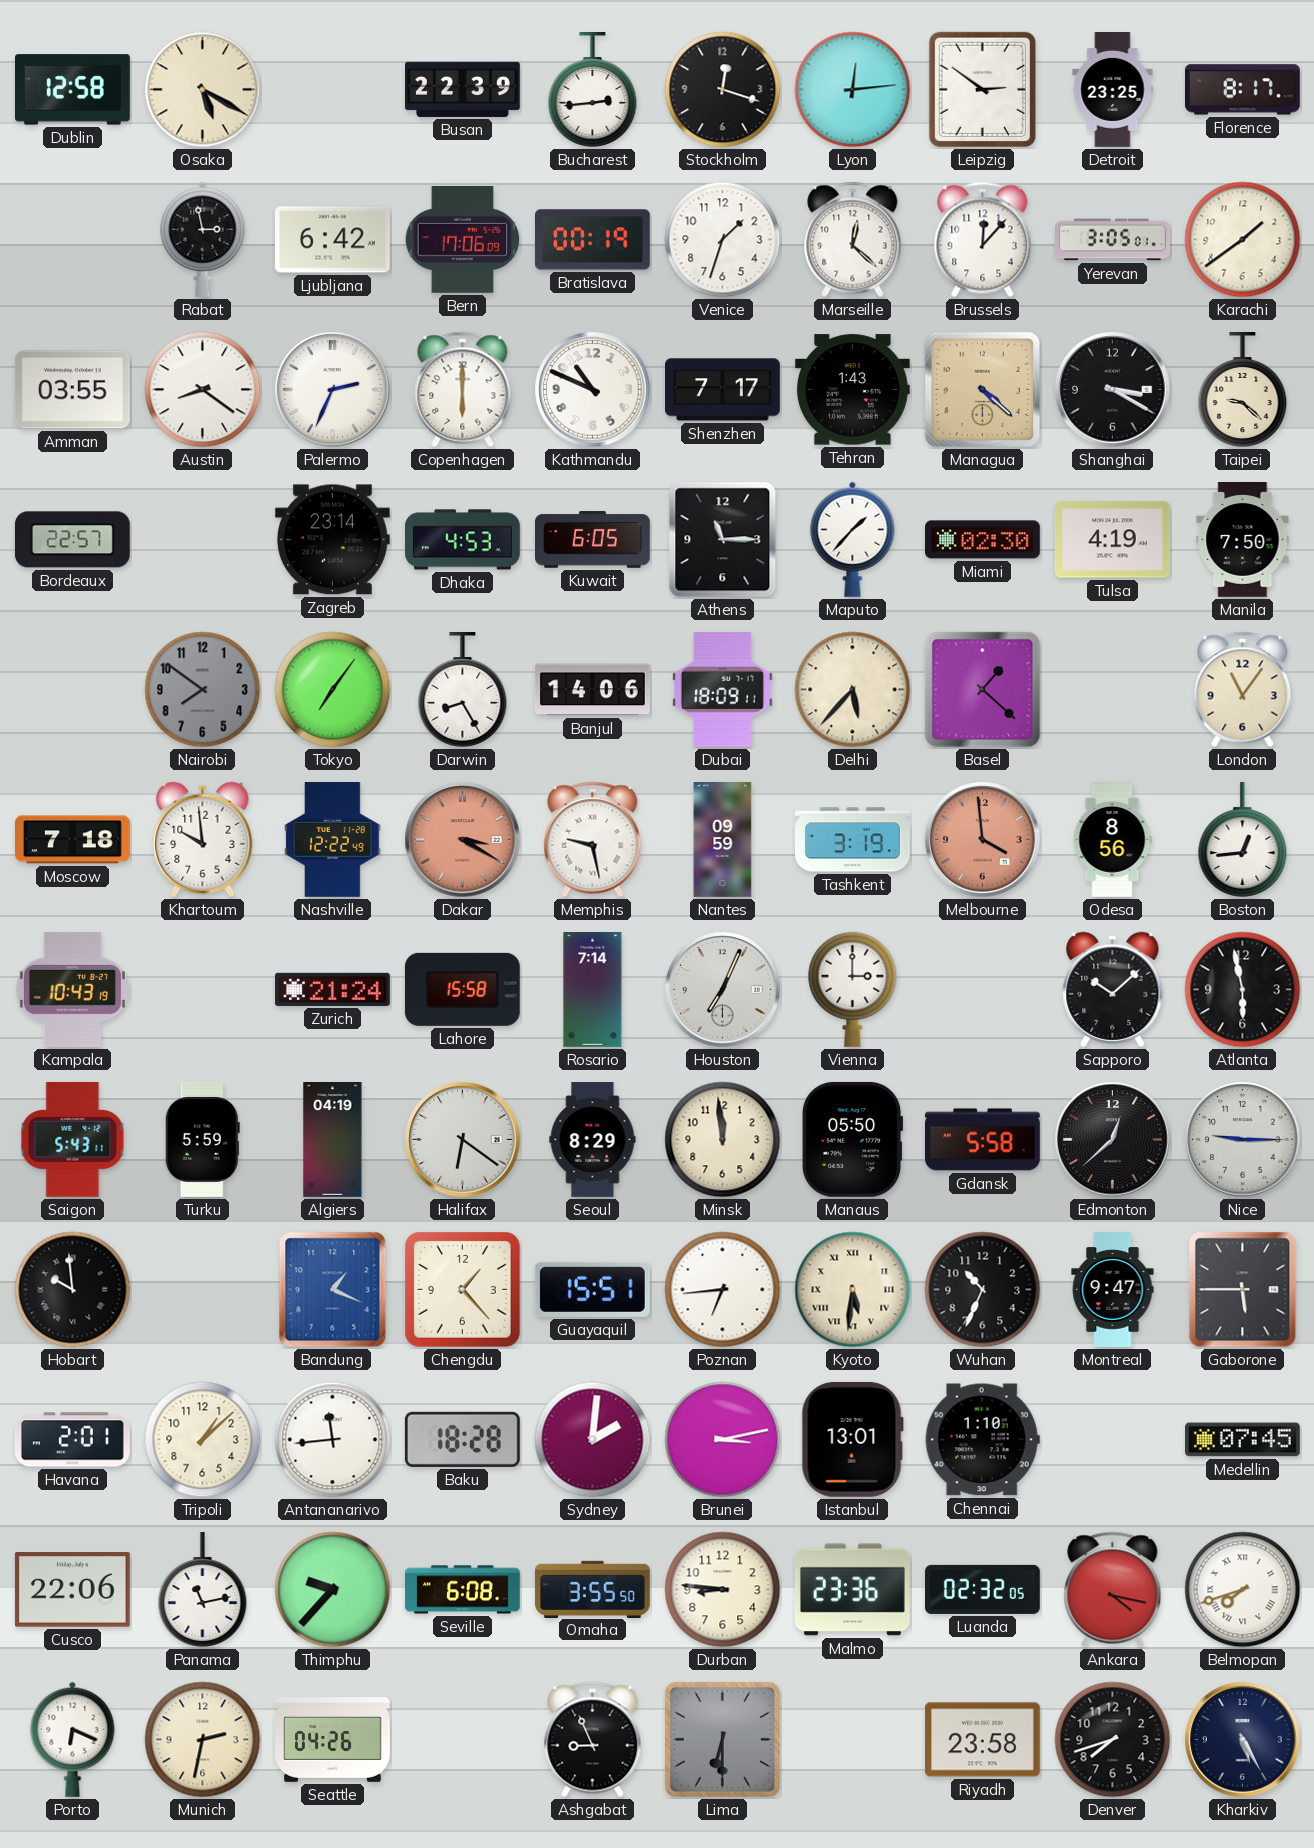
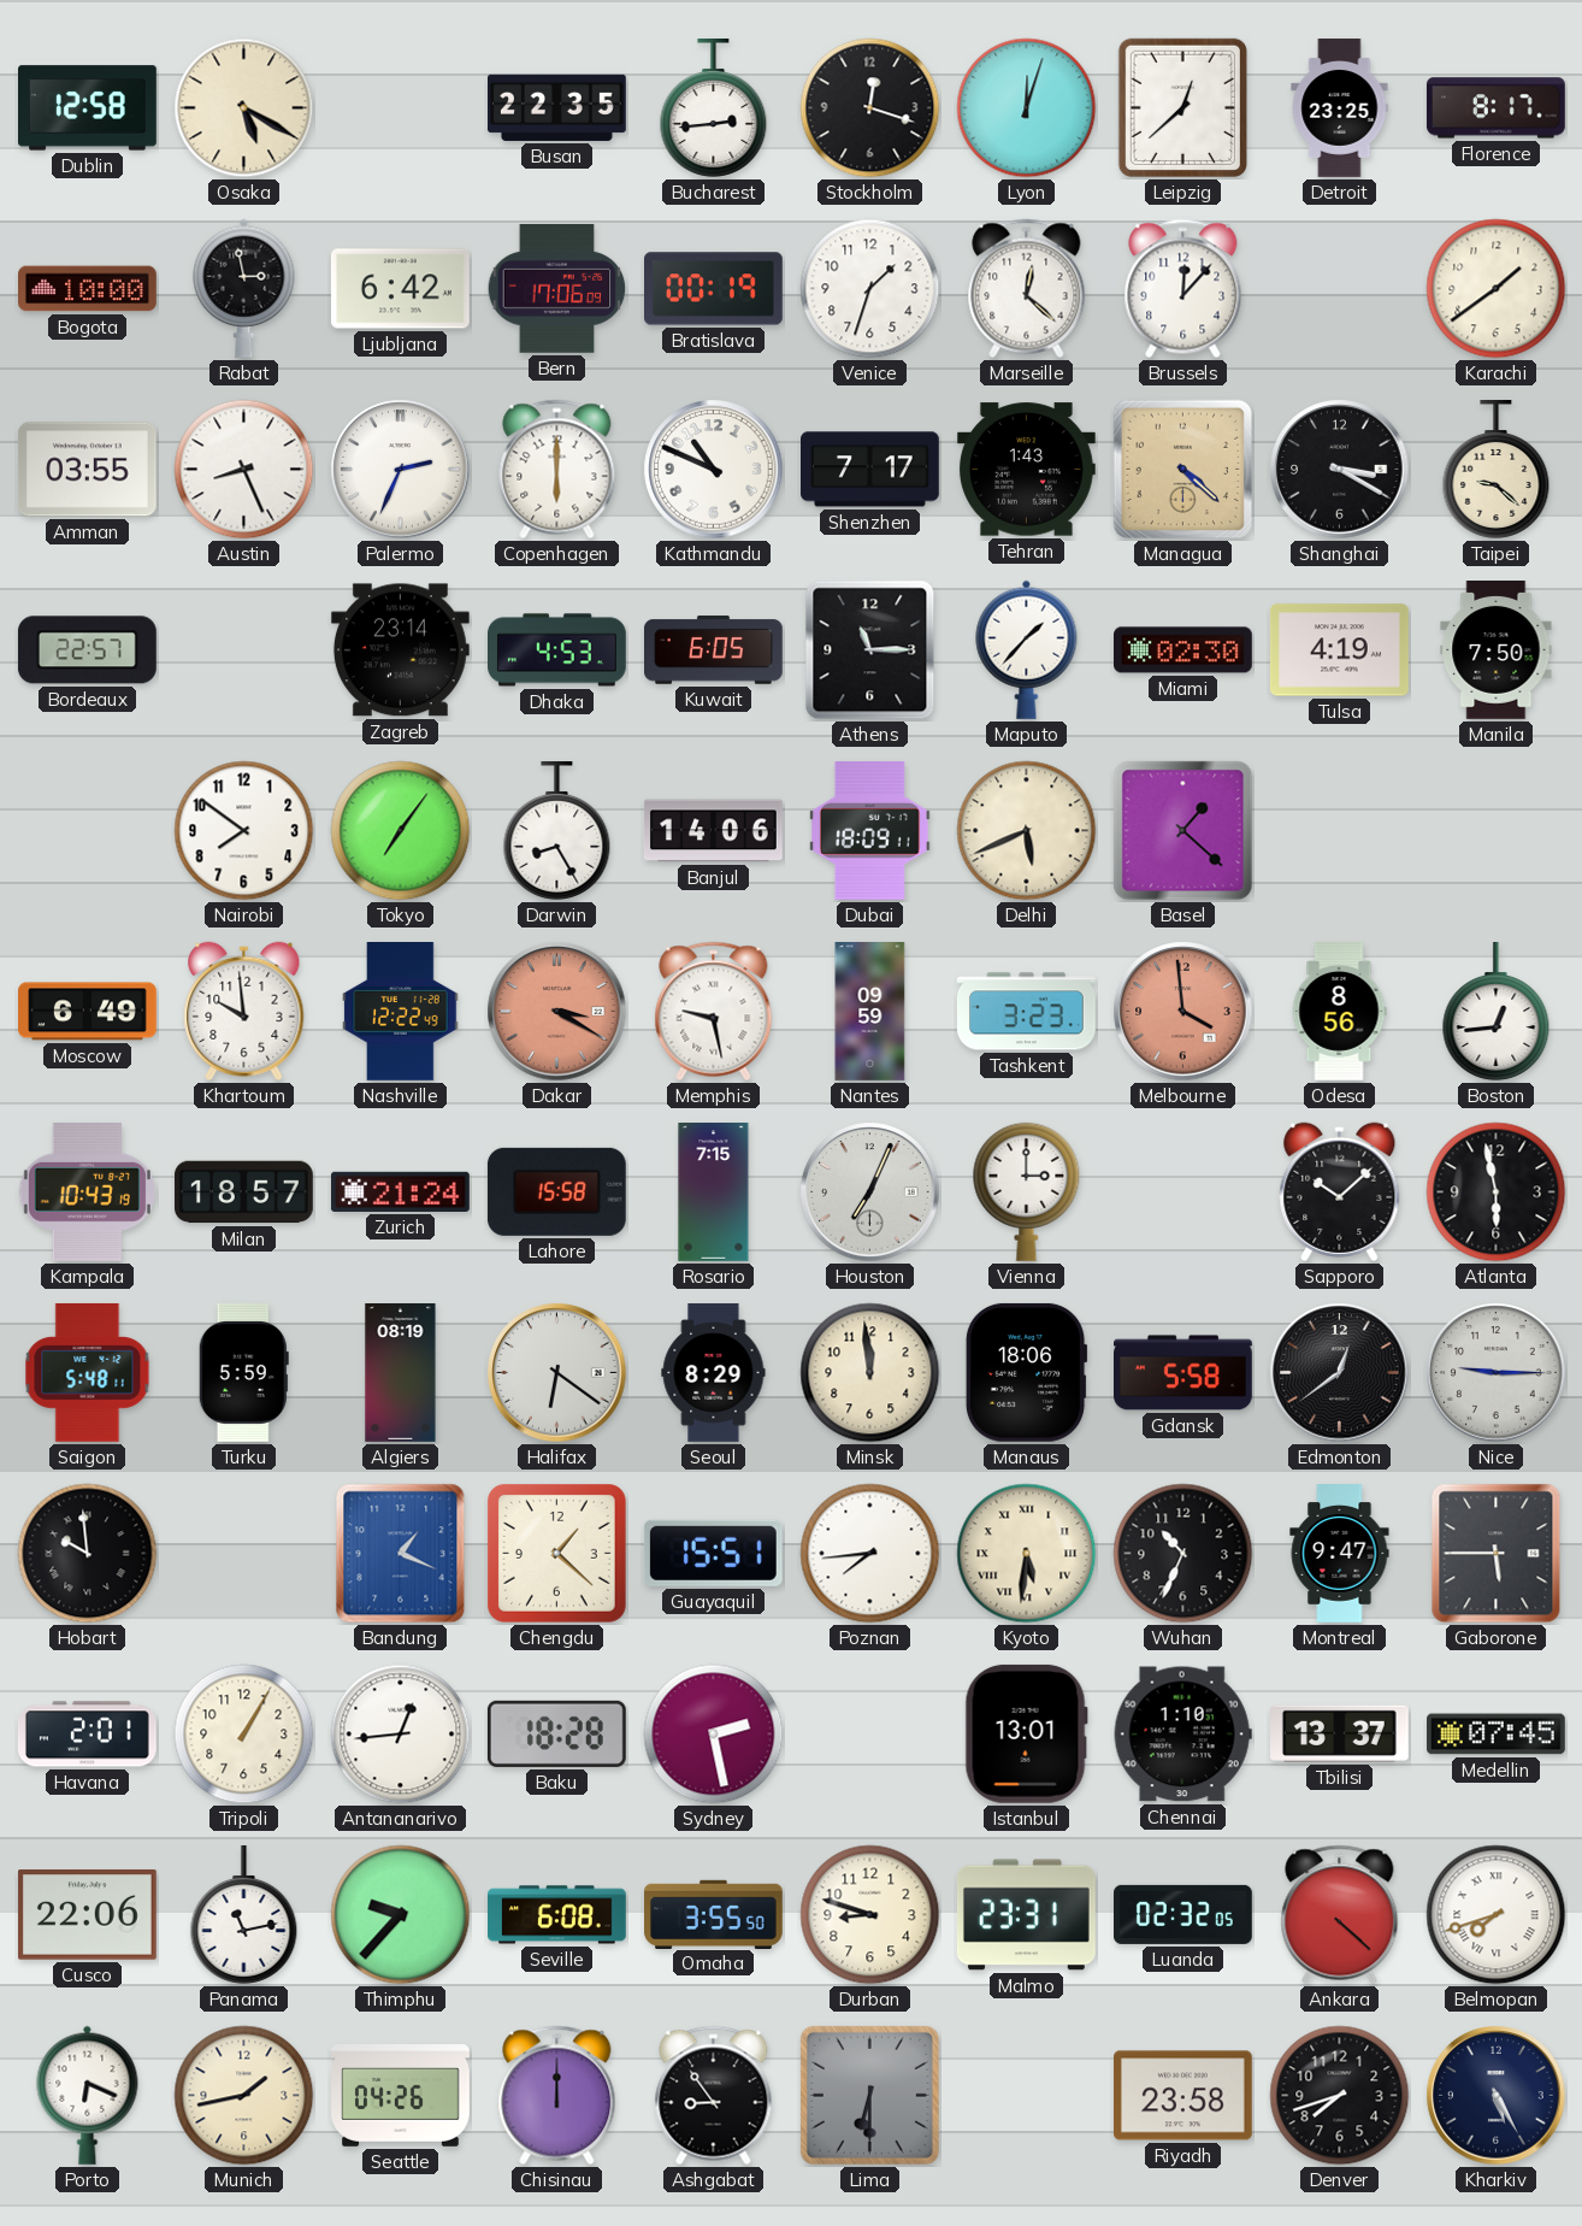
Busan: 22:39 -> 22:35
Lyon: 12:14 -> 12:03
Leipzig: 2:51 -> 12:38
Bogota: none -> 10:00
Yerevan: 3:05 -> none
Austin: 8:21 -> 8:26
Nairobi dial: grey -> white
Delhi: 5:37 -> 5:41
London: 11:06 -> none
Moscow: 7:18 -> 6:49
Tashkent: 3:19 -> 3:23
Milan: none -> 18:57
Rosario: 7:14 -> 7:15
Saigon: 5:43 -> 5:48
Algiers: 04:19 -> 08:19
Manaus: 05:50 -> 18:06
Edmonton: 12:38 -> 12:39
Chengdu: 1:23 -> 1:22
Poznan: 6:44 -> 7:44
Tripoli: 1:08 -> 1:05
Antananarivo: 11:44 -> 12:44
Sydney: 2:01 -> 2:28
Brunei: 3:13 -> none
Tbilisi: none -> 13:37
Durban: 8:46 -> 8:48
Malmo: 23:36 -> 23:31
Ankara: 4:17 -> 4:22
Munich: 2:32 -> 1:43
Chisinau: none -> 12:00
Ashgabat: 8:56 -> 8:54
